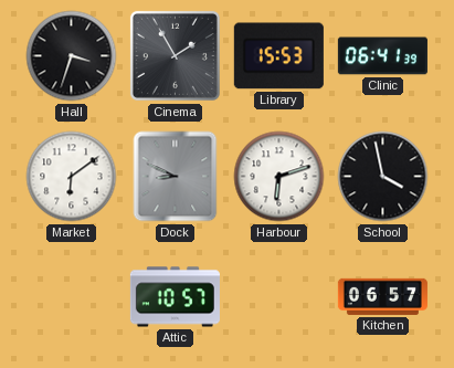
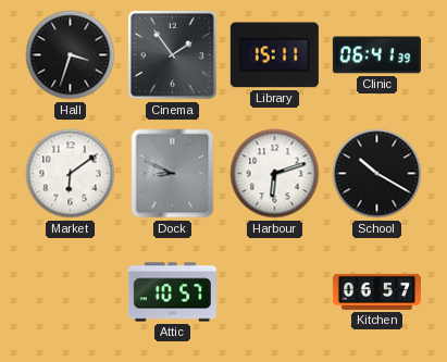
Cinema: 1:55 -> 1:54
Library: 15:53 -> 15:11
School: 3:58 -> 10:20
